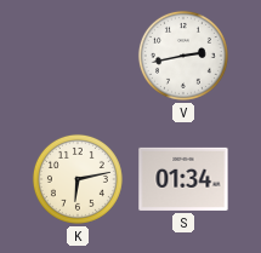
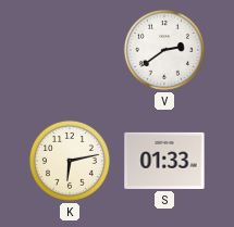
V: 2:43 -> 2:39
S: 01:34 -> 01:33
